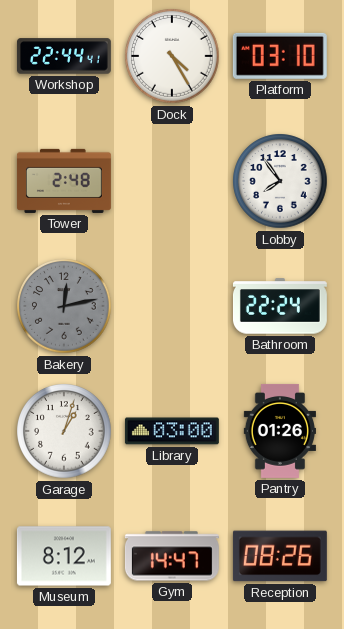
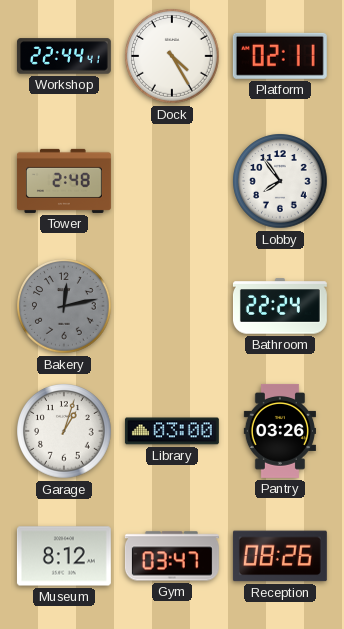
Platform: 03:10 -> 02:11
Pantry: 01:26 -> 03:26
Gym: 14:47 -> 03:47
